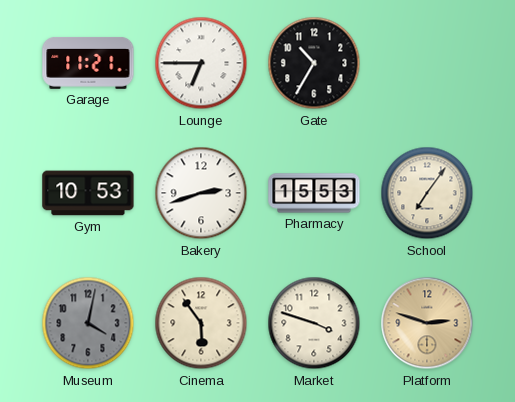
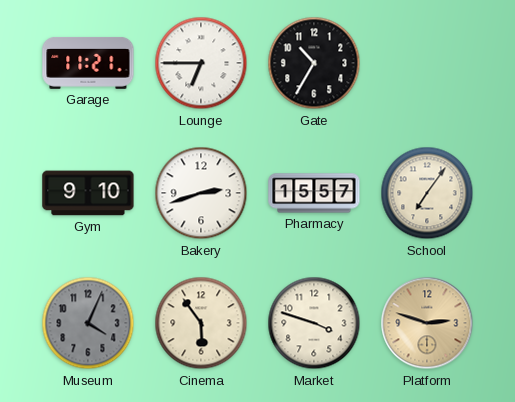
Gym: 10:53 -> 9:10
Pharmacy: 15:53 -> 15:57
Museum: 4:02 -> 4:04
